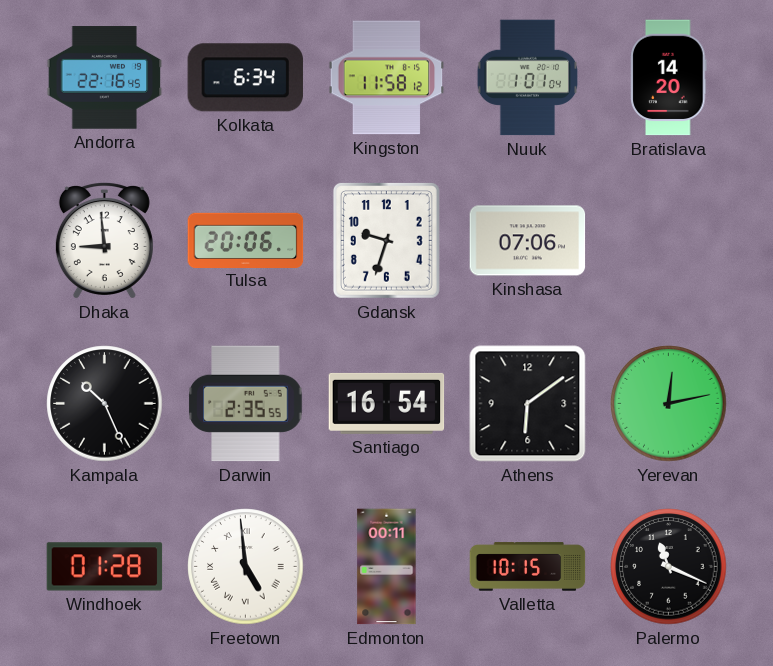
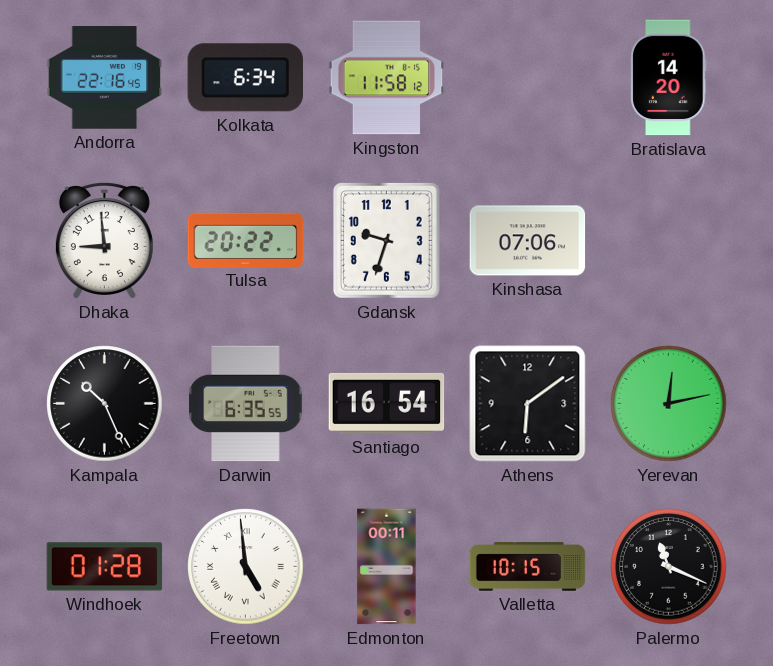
Nuuk: 1:01 -> none
Tulsa: 20:06 -> 20:22
Darwin: 2:35 -> 6:35
